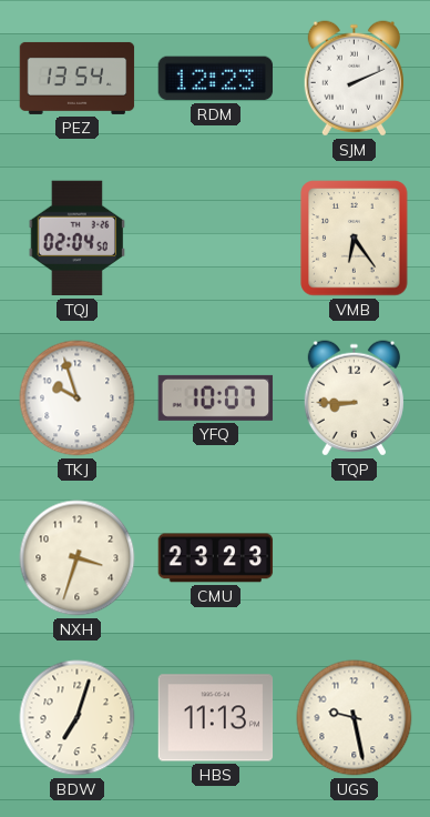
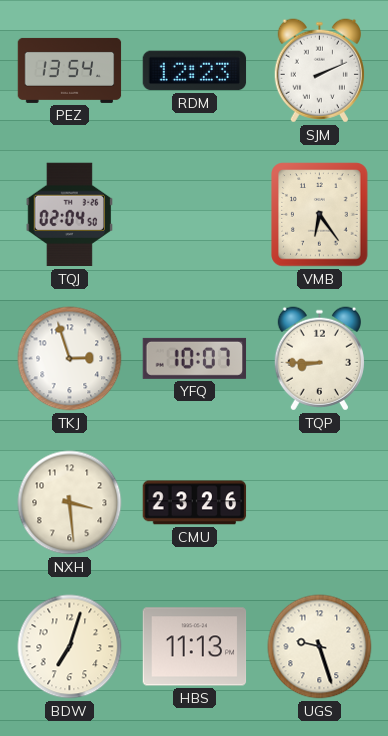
TKJ: 9:57 -> 2:57
NXH: 3:33 -> 3:29
CMU: 23:23 -> 23:26
UGS: 9:28 -> 9:27
